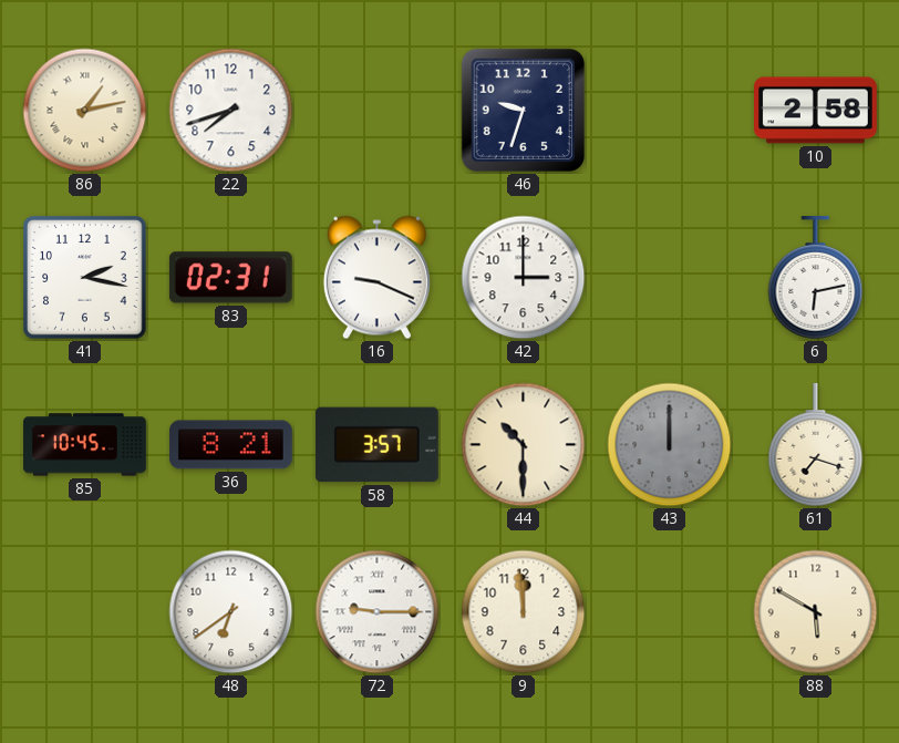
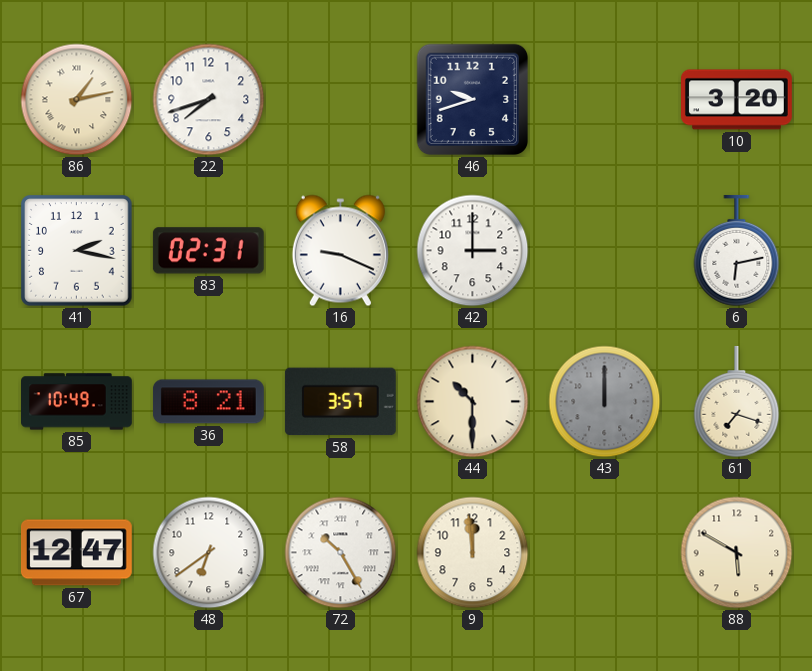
46: 9:33 -> 9:42
10: 2:58 -> 3:20
85: 10:45 -> 10:49
67: none -> 12:47
72: 9:15 -> 10:25
